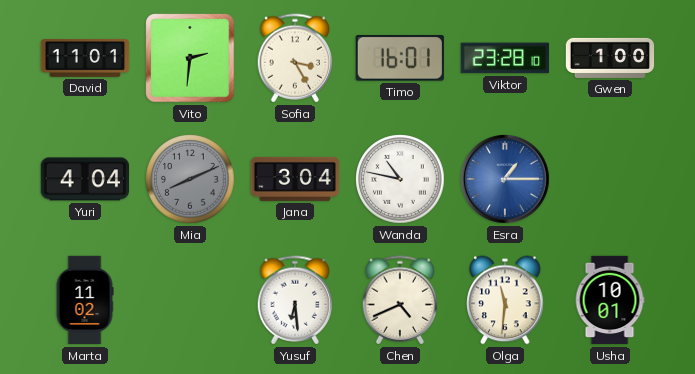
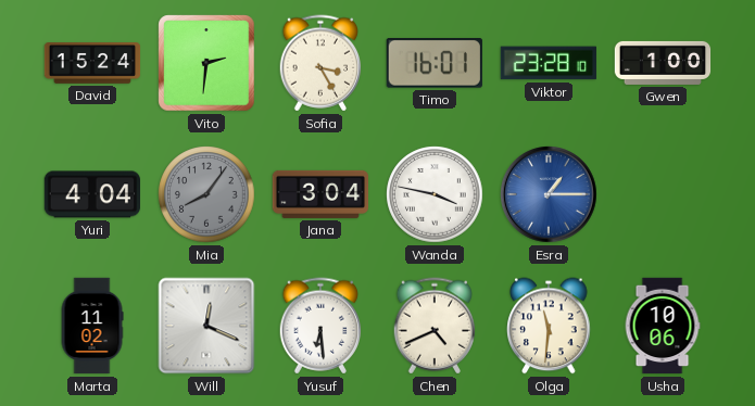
David: 11:01 -> 15:24
Mia: 8:11 -> 8:06
Wanda: 10:47 -> 3:47
Will: none -> 12:19
Usha: 10:01 -> 10:06
